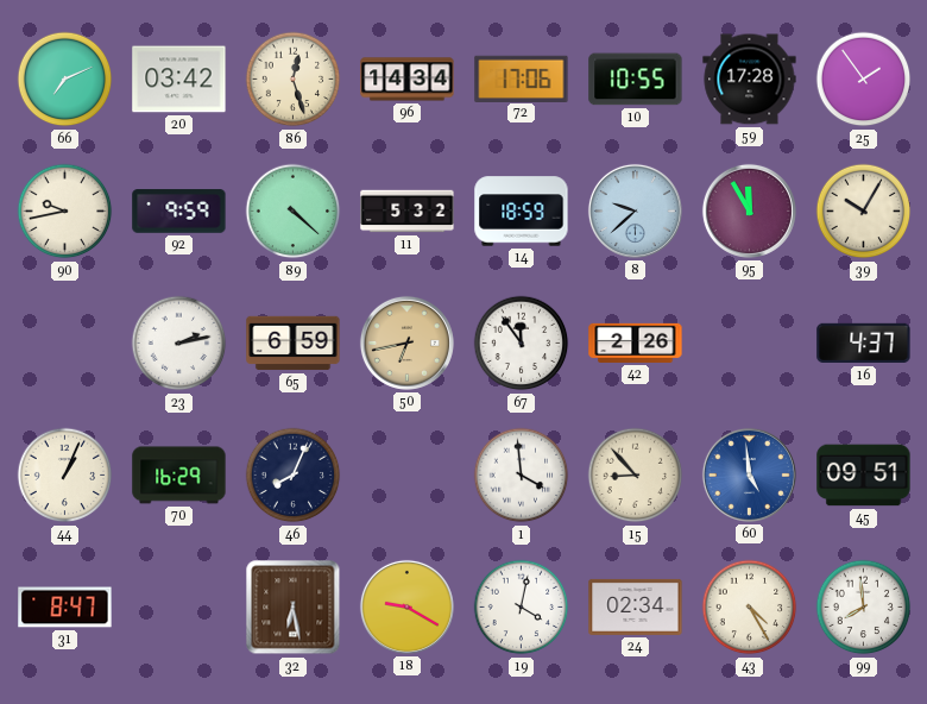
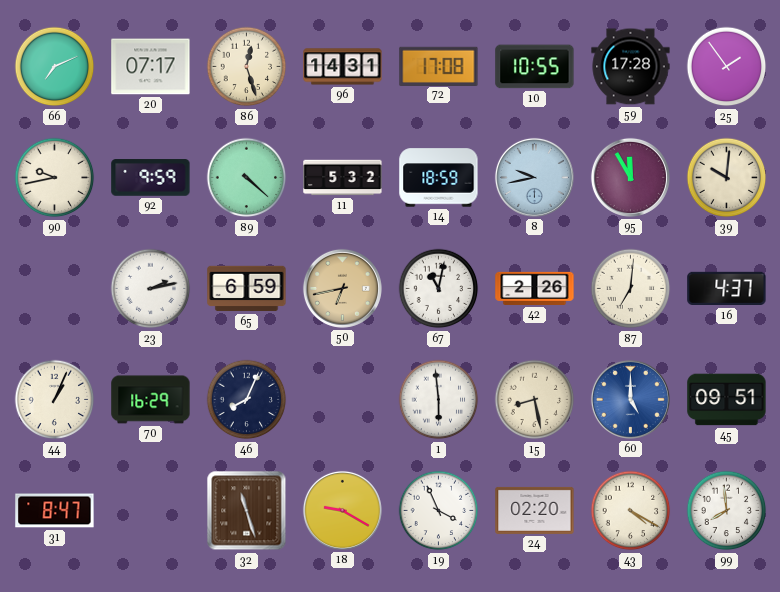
20: 03:42 -> 07:17
96: 14:34 -> 14:31
72: 17:06 -> 17:08
8: 9:38 -> 9:43
39: 10:05 -> 10:01
67: 11:54 -> 11:02
87: none -> 7:01
1: 3:59 -> 5:59
15: 8:53 -> 8:28
60: 4:59 -> 5:00
32: 6:28 -> 11:27
19: 4:02 -> 3:56
24: 02:34 -> 02:20
43: 4:25 -> 4:20
